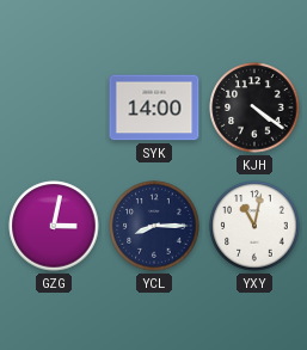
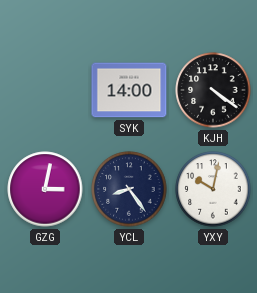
YCL: 8:15 -> 8:24
YXY: 11:02 -> 10:02
